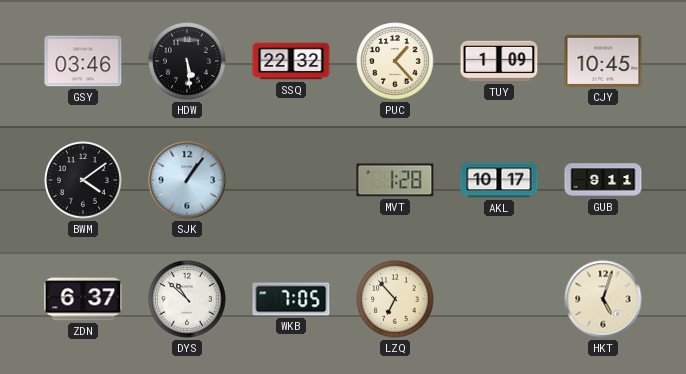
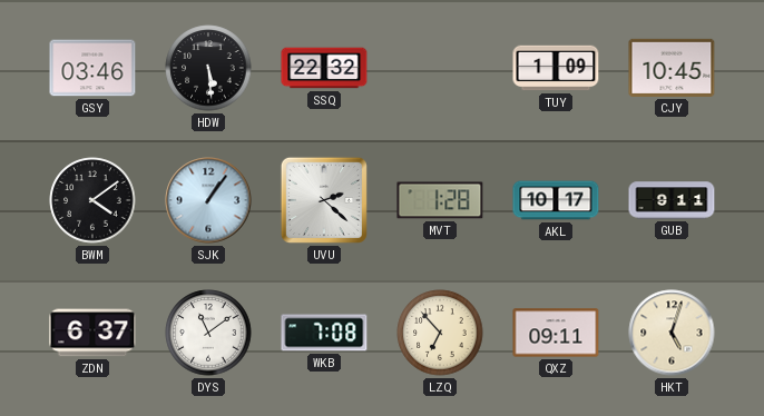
PUC: 1:23 -> none
UVU: none -> 2:22
DYS: 10:52 -> 11:09
WKB: 7:05 -> 7:08
QXZ: none -> 09:11
